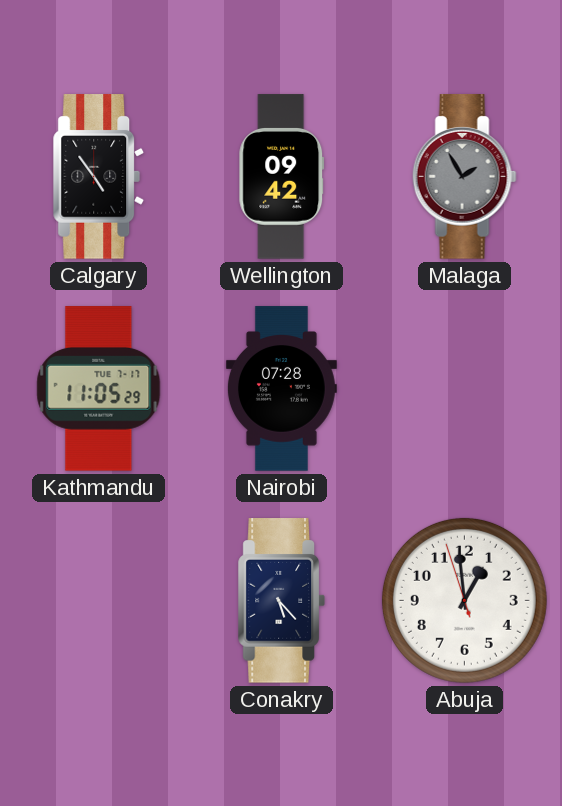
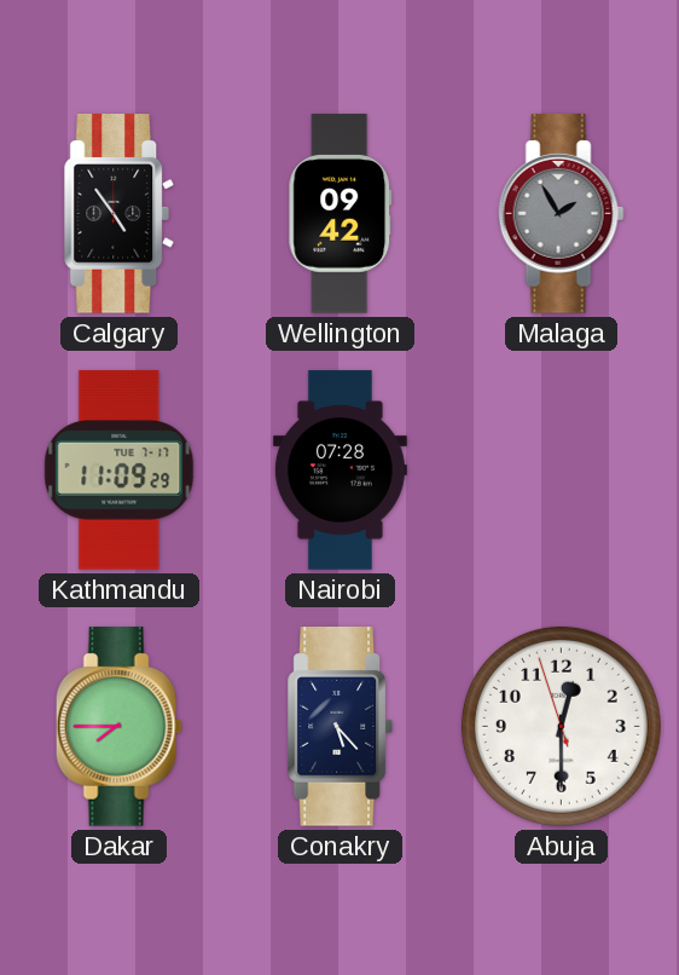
Kathmandu: 11:05 -> 11:09
Dakar: none -> 7:45
Abuja: 12:58 -> 12:29
